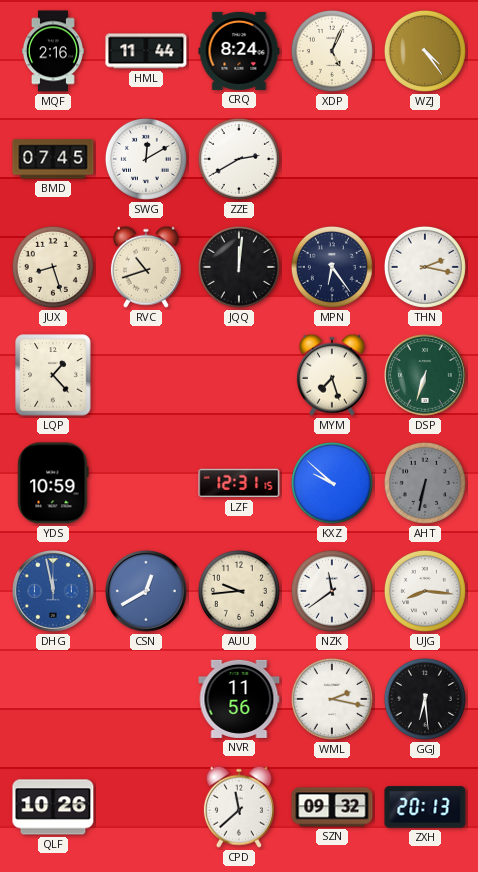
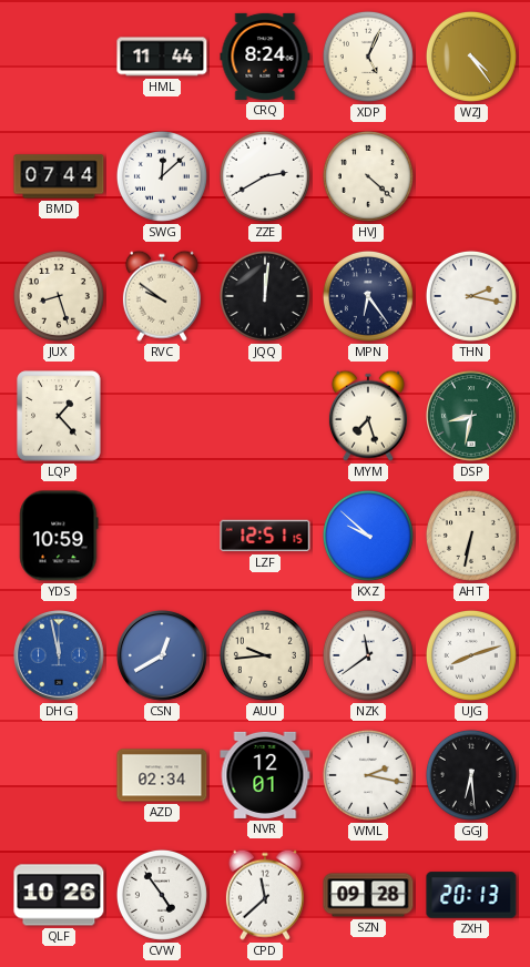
MQF: 2:16 -> none
BMD: 07:45 -> 07:44
SWG: 12:10 -> 12:08
HVJ: none -> 4:22
RVC: 10:42 -> 9:51
DSP: 6:33 -> 8:32
LZF: 12:31 -> 12:51
AHT dial: grey -> cream
UJG: 8:16 -> 8:12
AZD: none -> 02:34
NVR: 11:56 -> 12:01
CVW: none -> 4:54
SZN: 09:32 -> 09:28
